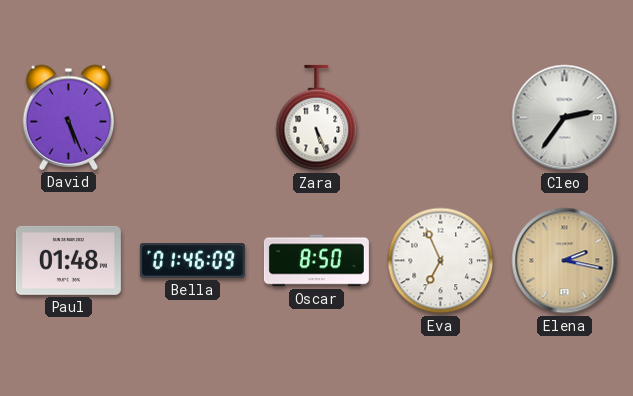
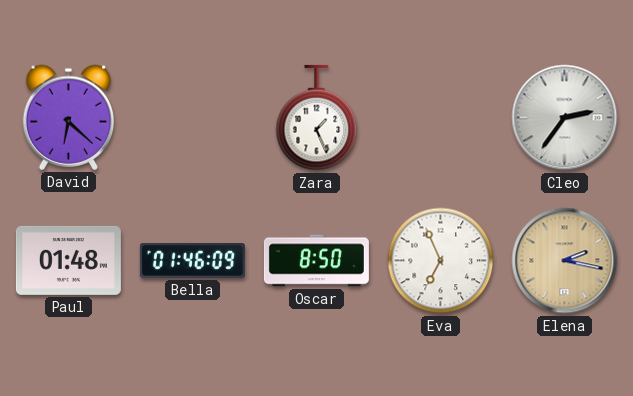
David: 5:26 -> 6:22
Zara: 5:26 -> 1:26
